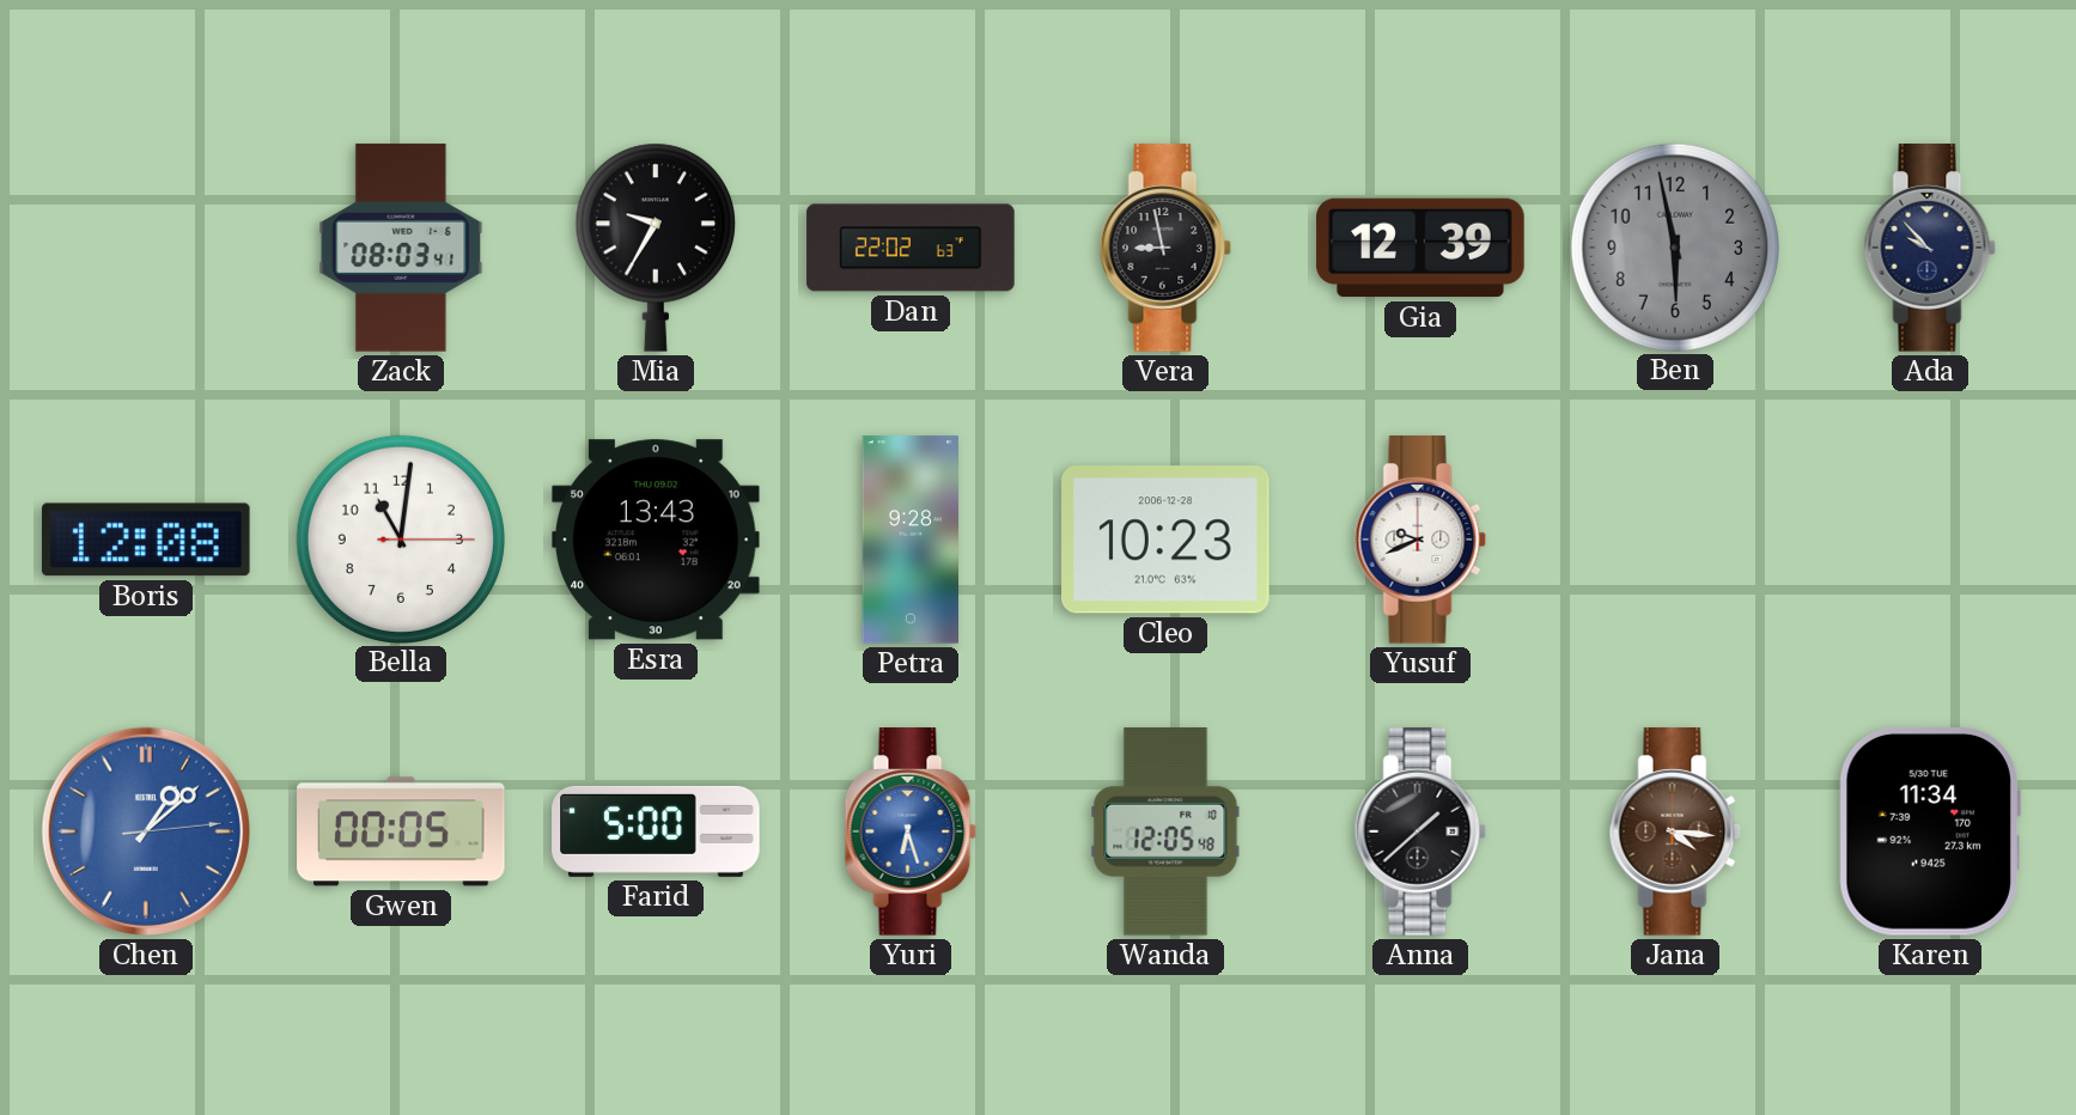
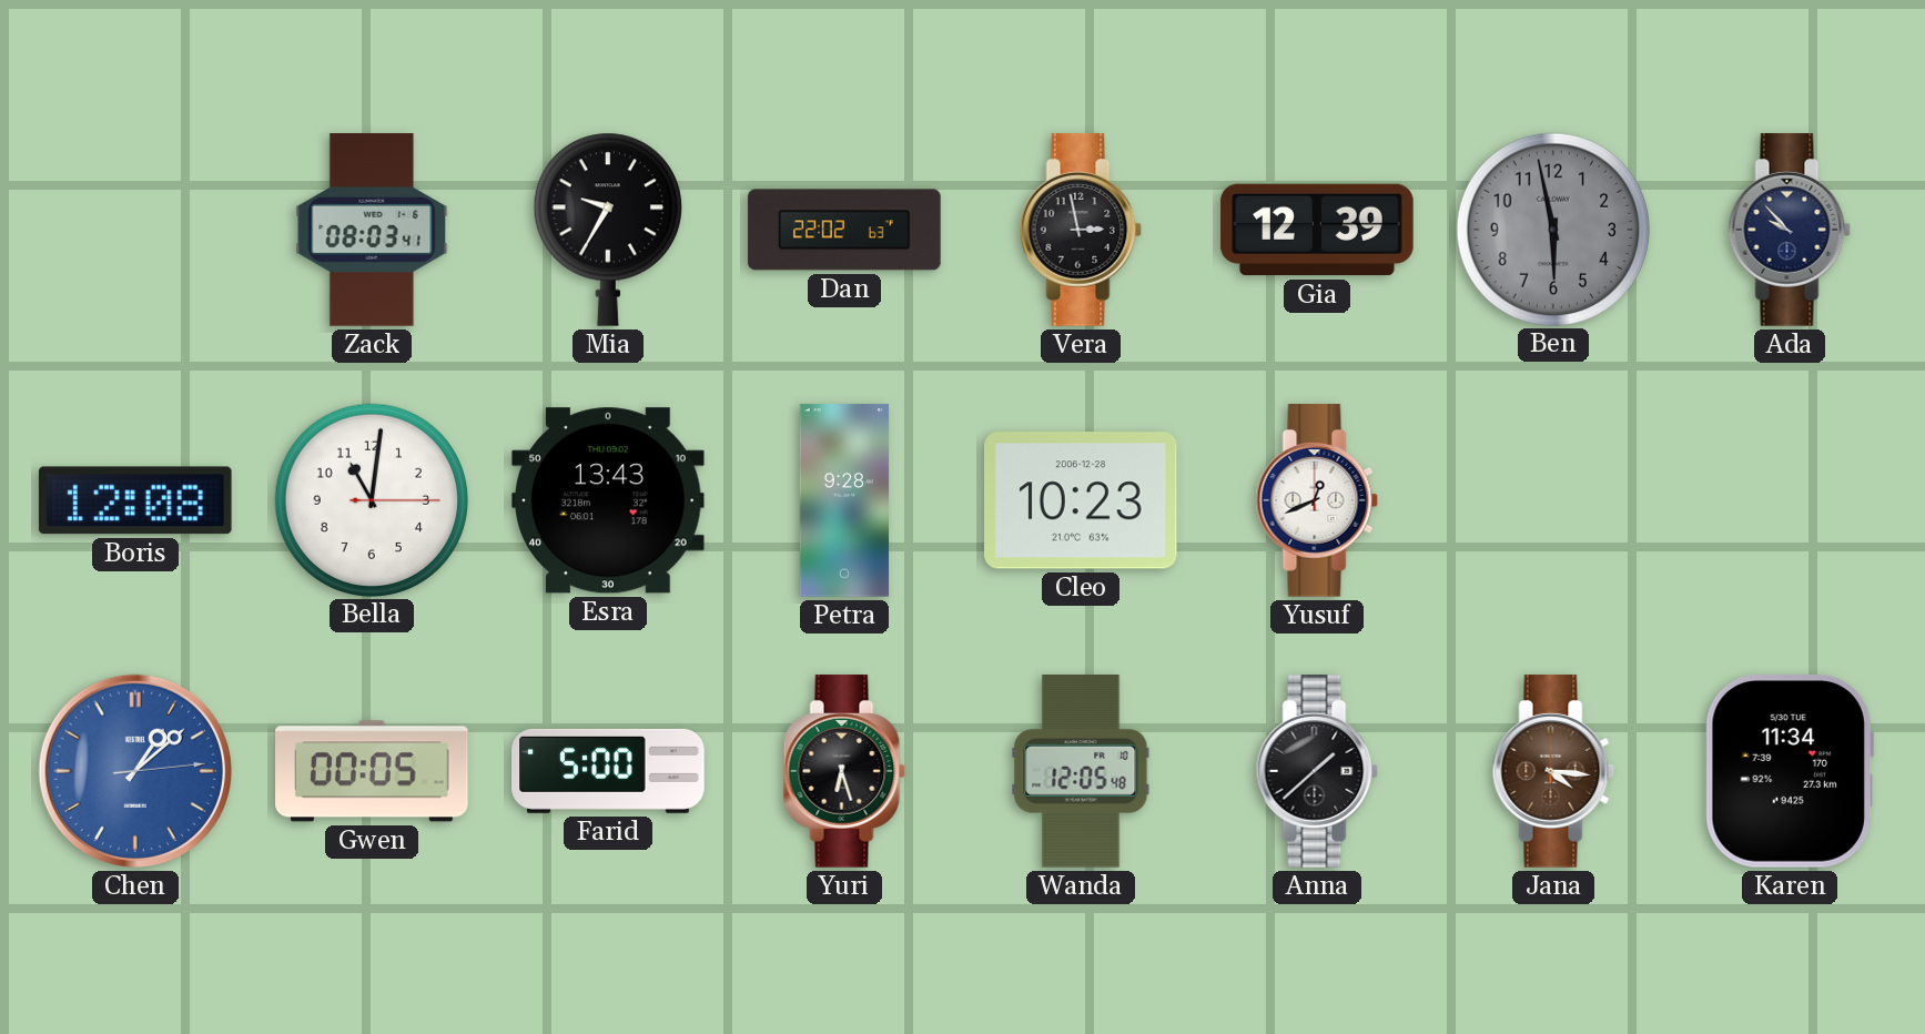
Vera: 8:58 -> 2:58
Yusuf: 9:41 -> 12:41
Yuri dial: blue -> black
